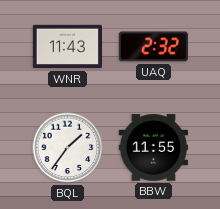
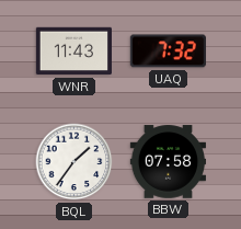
UAQ: 2:32 -> 7:32
BBW: 11:55 -> 07:58
